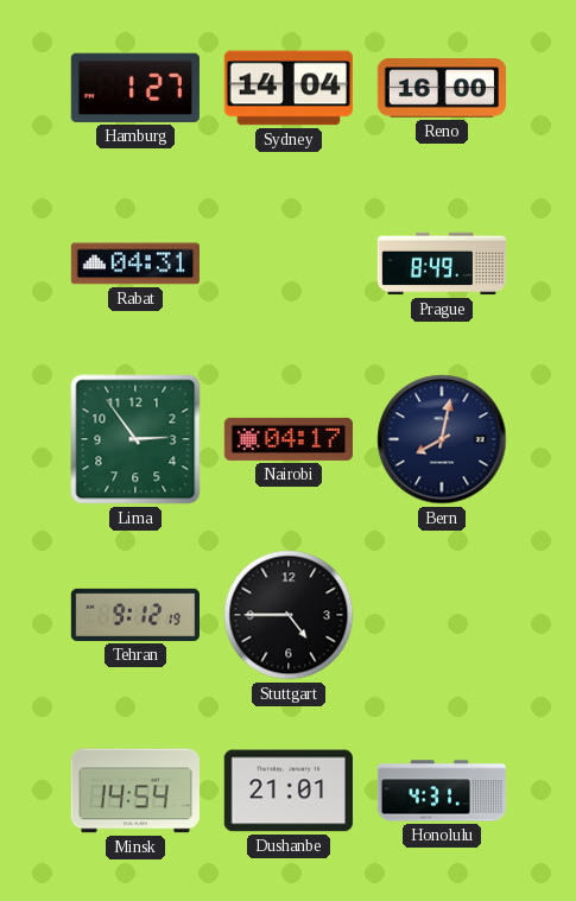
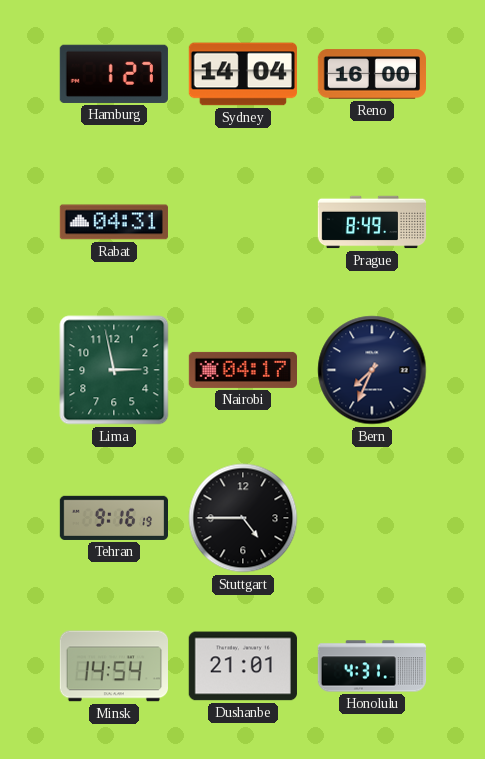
Lima: 2:54 -> 2:58
Bern: 8:02 -> 7:34
Tehran: 9:12 -> 9:16
